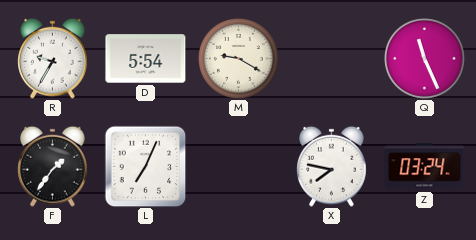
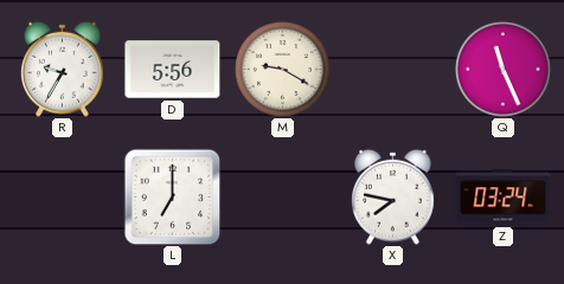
D: 5:54 -> 5:56
F: 1:36 -> none
L: 7:04 -> 7:00
